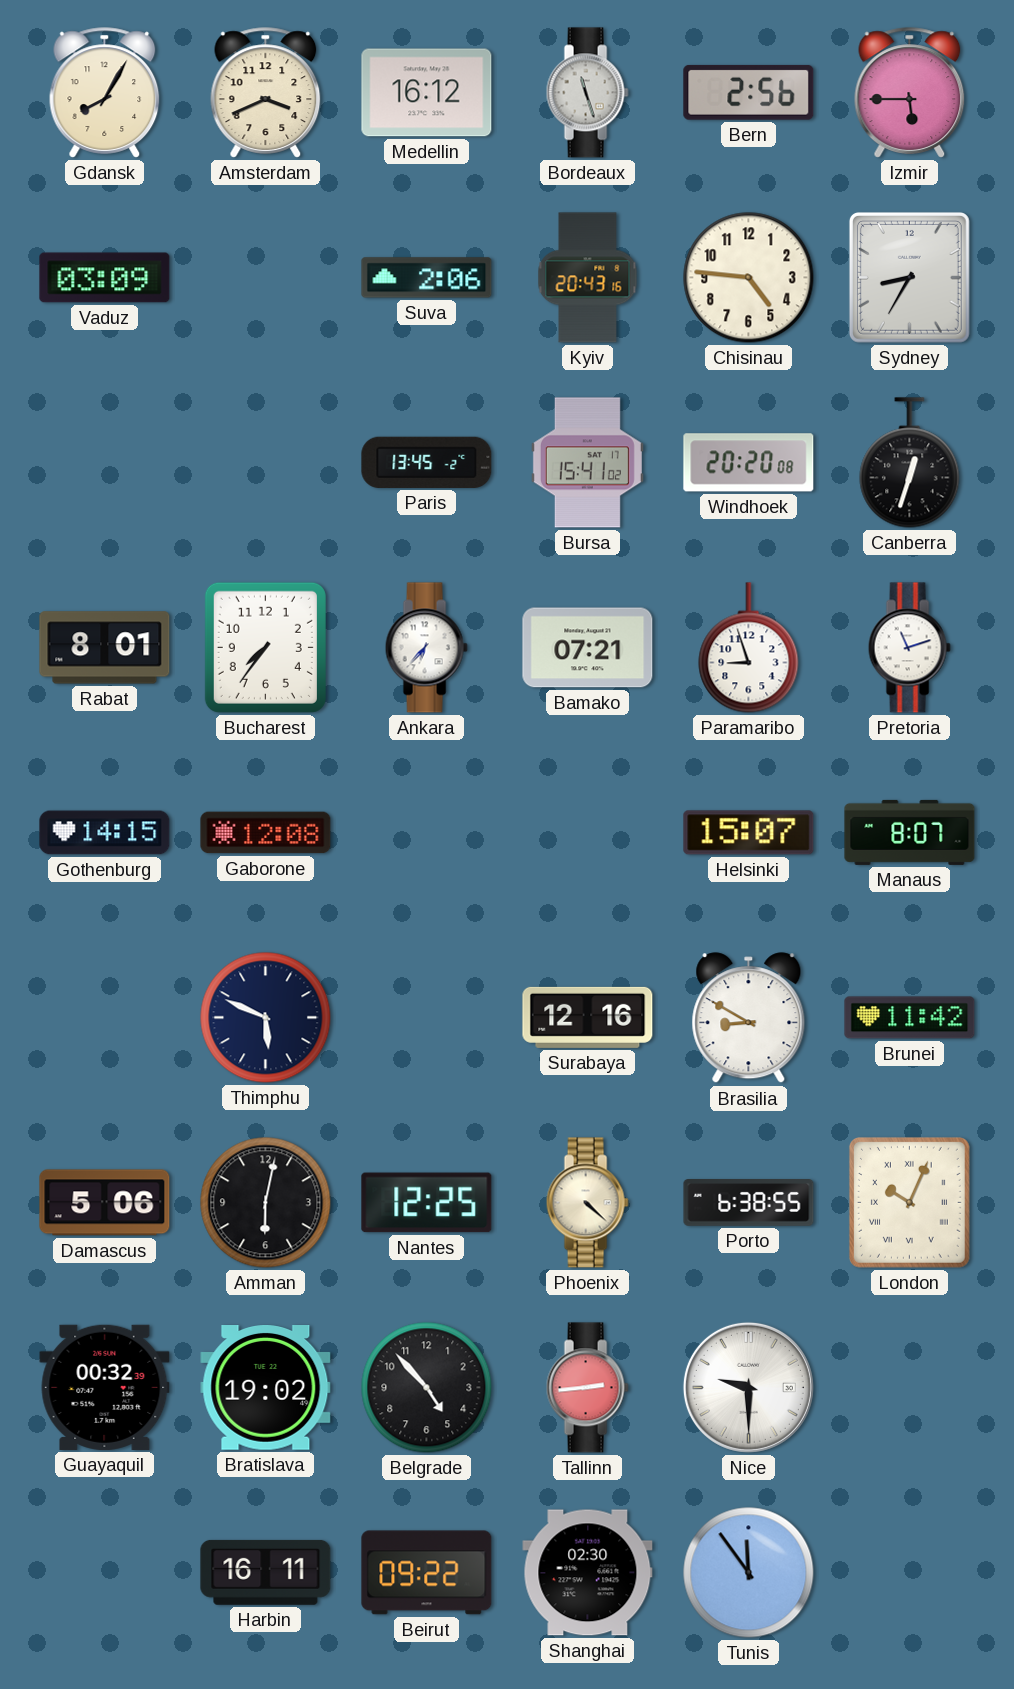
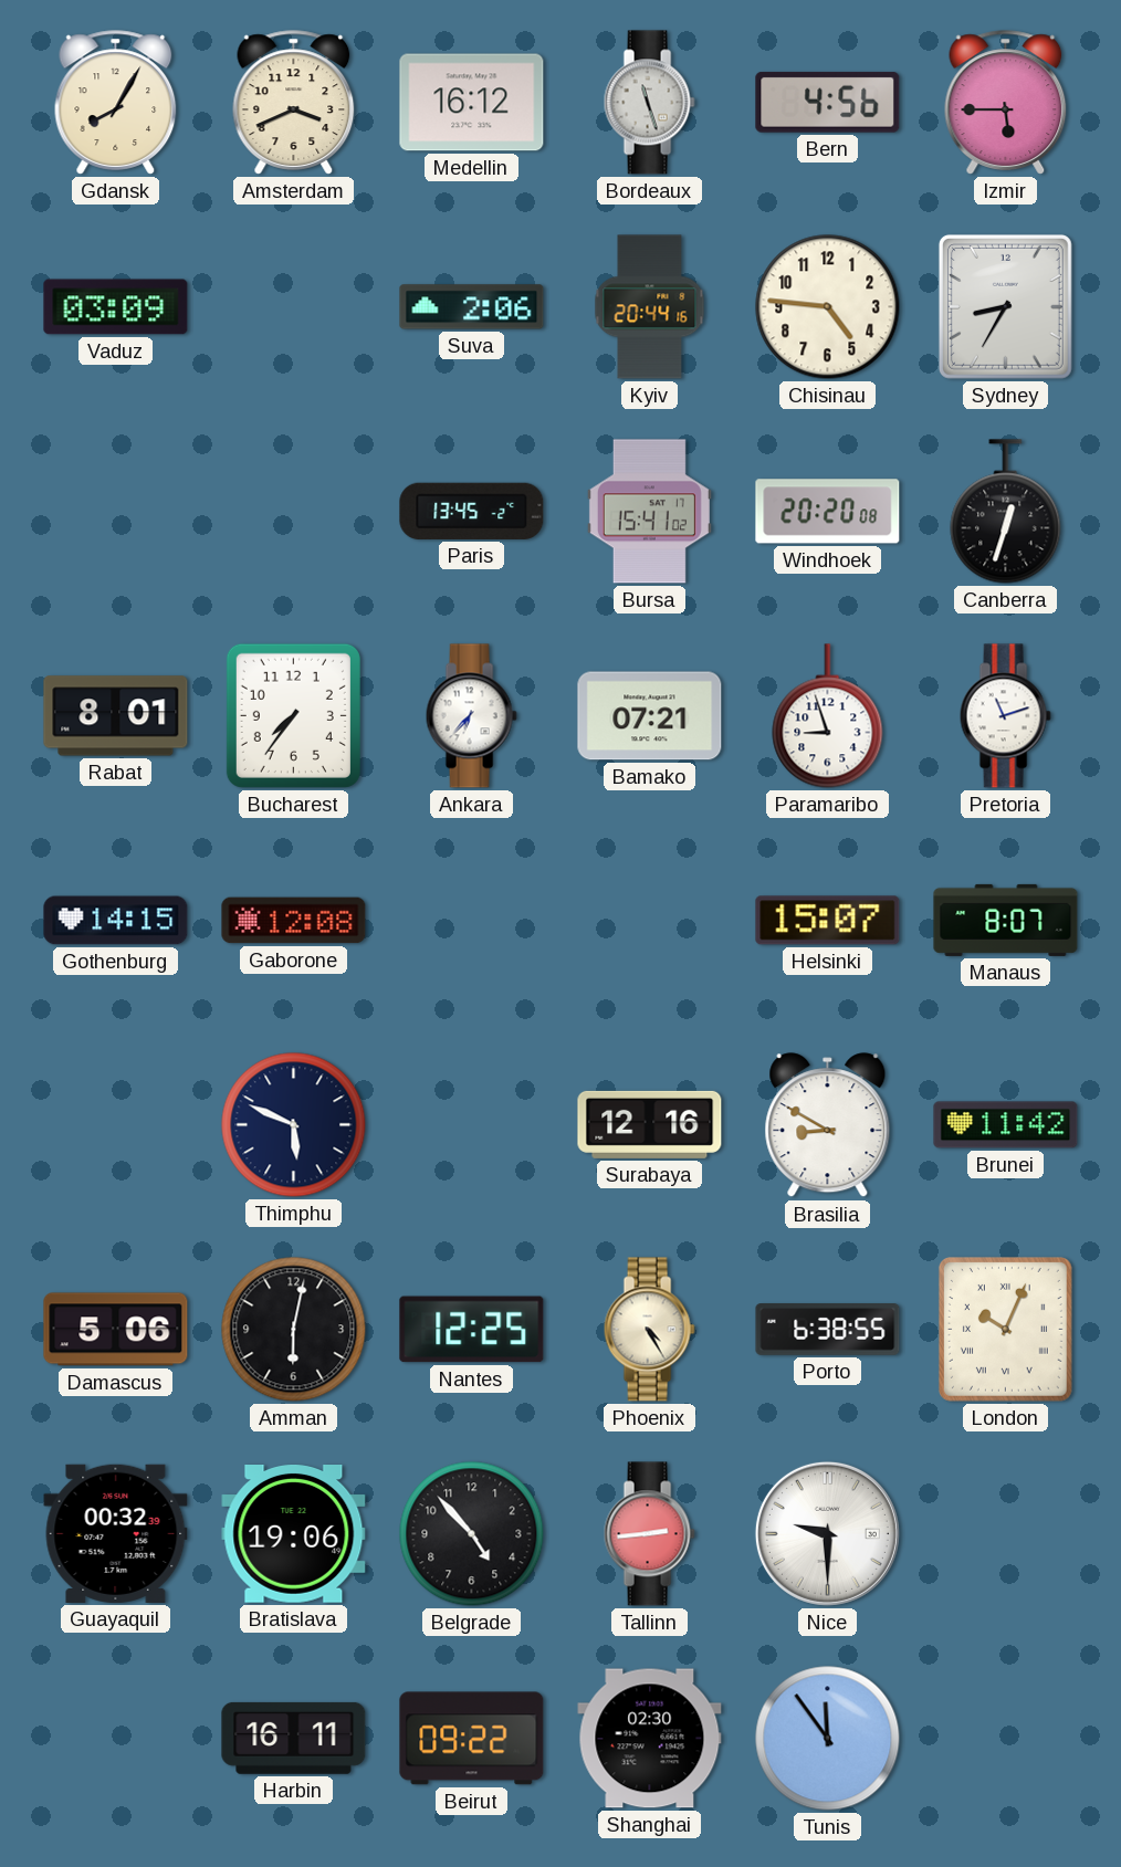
Bern: 2:56 -> 4:56
Kyiv: 20:43 -> 20:44
Phoenix: 4:22 -> 4:25
Bratislava: 19:02 -> 19:06
